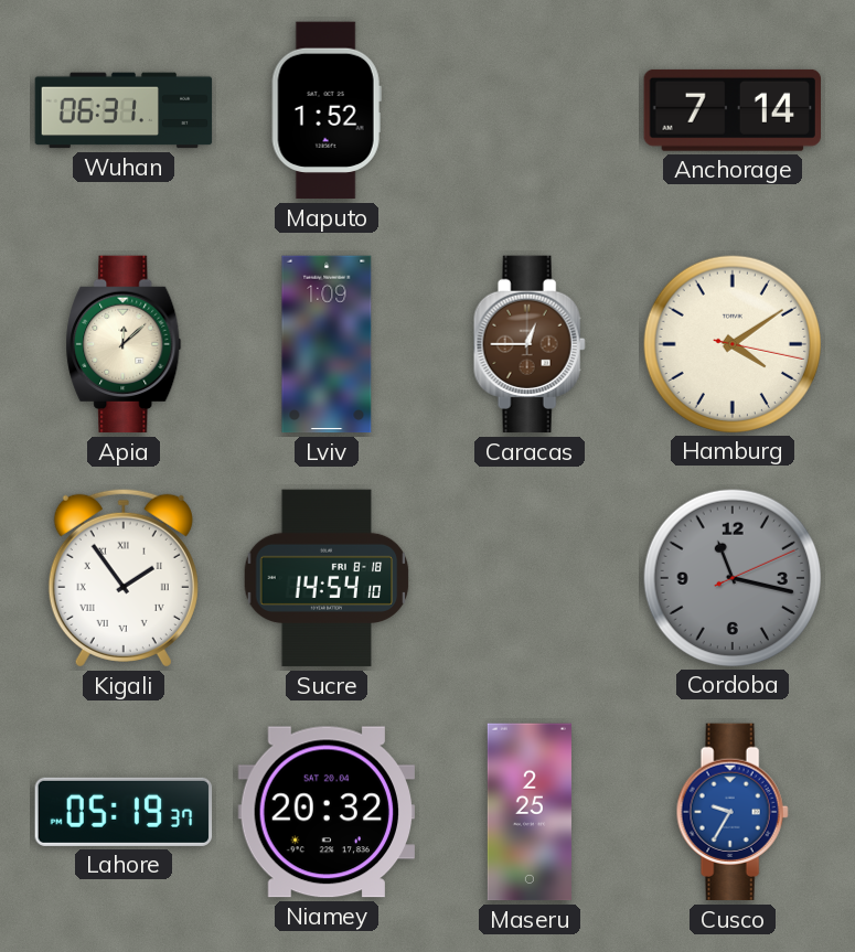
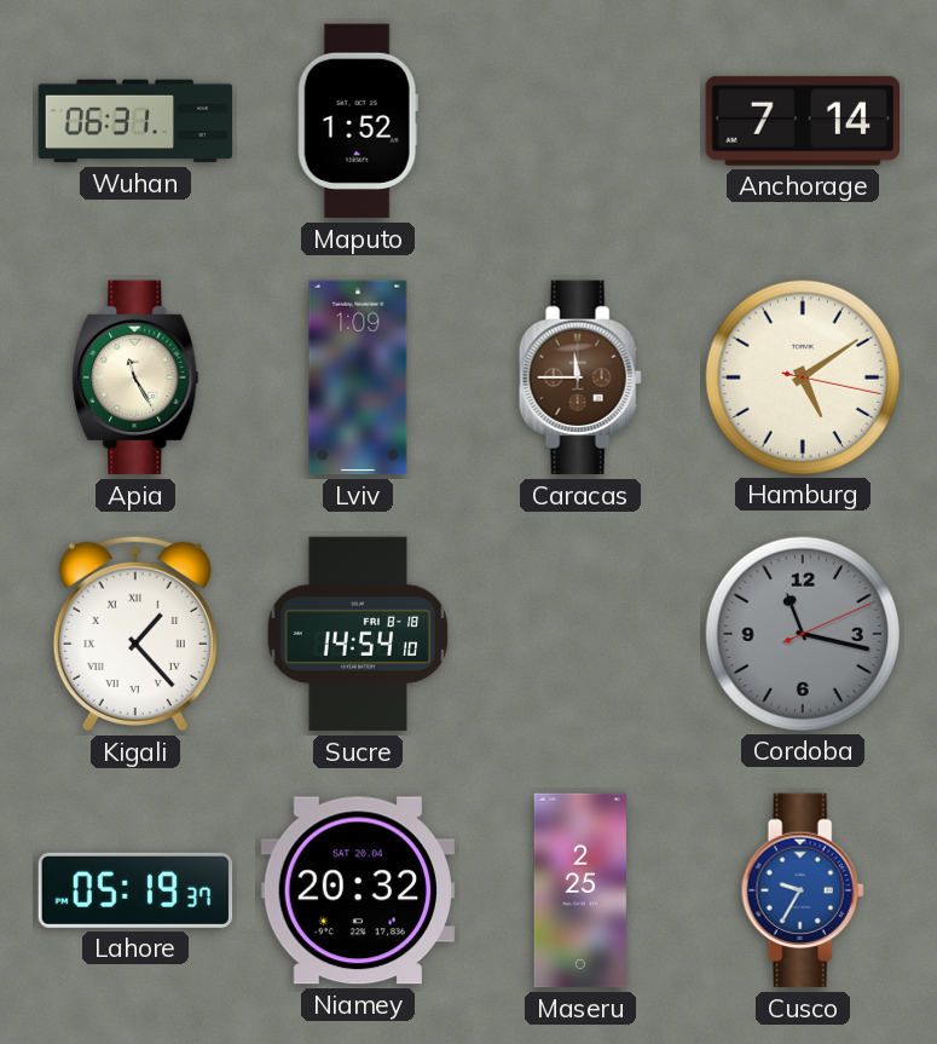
Apia: 12:08 -> 11:25
Caracas: 12:45 -> 11:45
Hamburg: 4:09 -> 5:09
Kigali: 1:54 -> 1:23
